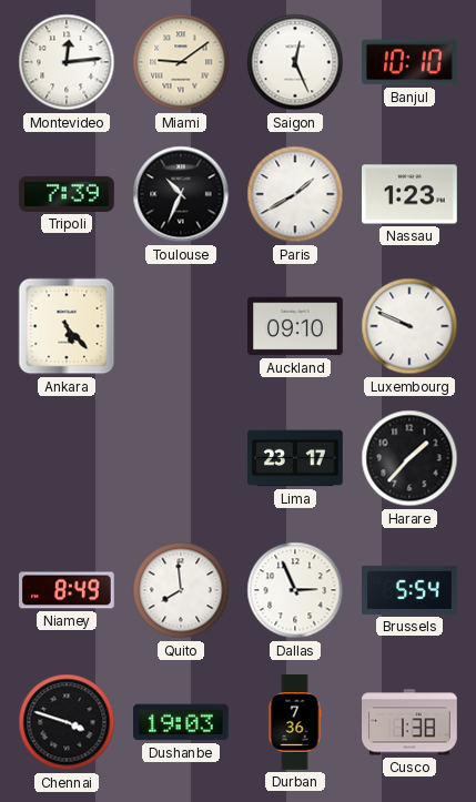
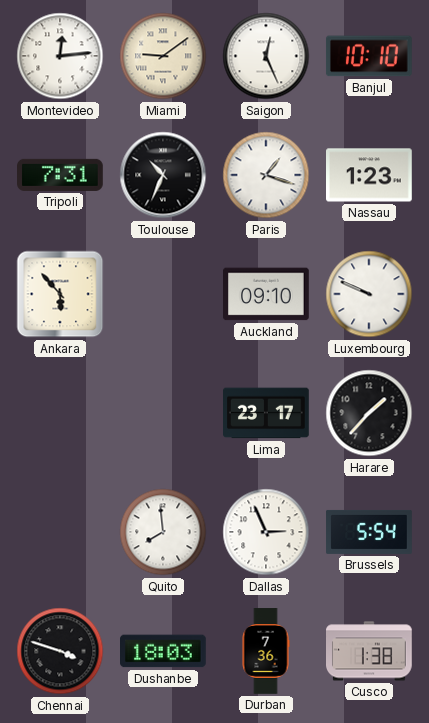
Tripoli: 7:39 -> 7:31
Paris: 1:40 -> 1:18
Ankara: 5:23 -> 5:53
Niamey: 8:49 -> none
Dushanbe: 19:03 -> 18:03
